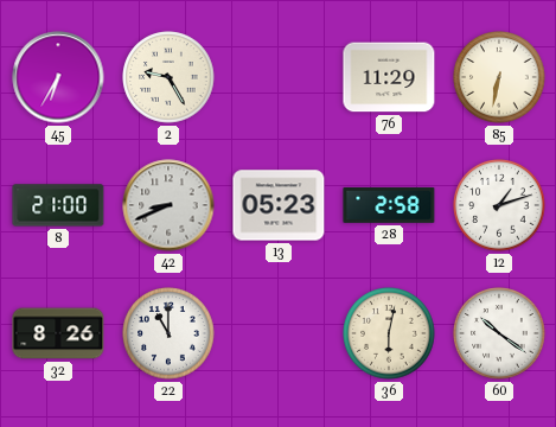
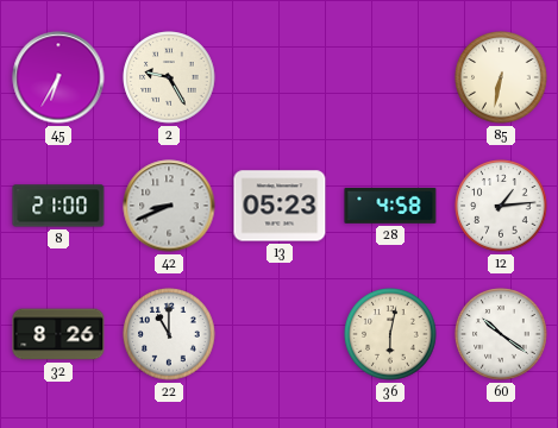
76: 11:29 -> none
28: 2:58 -> 4:58
12: 1:12 -> 1:14
